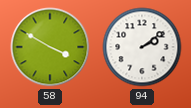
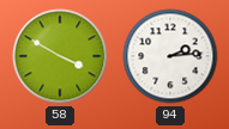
94: 2:09 -> 2:14
